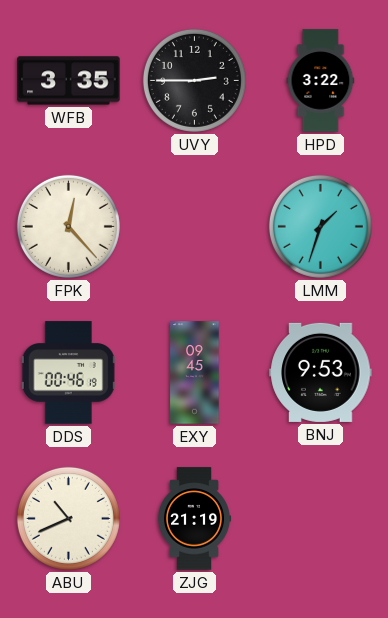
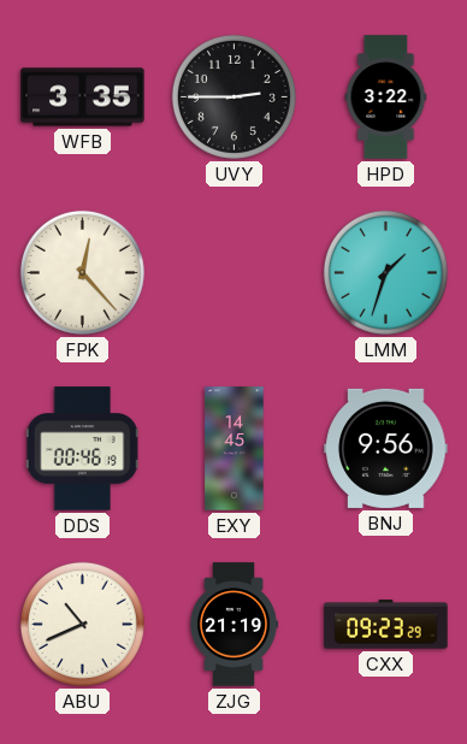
EXY: 09:45 -> 14:45
BNJ: 9:53 -> 9:56
CXX: none -> 09:23
